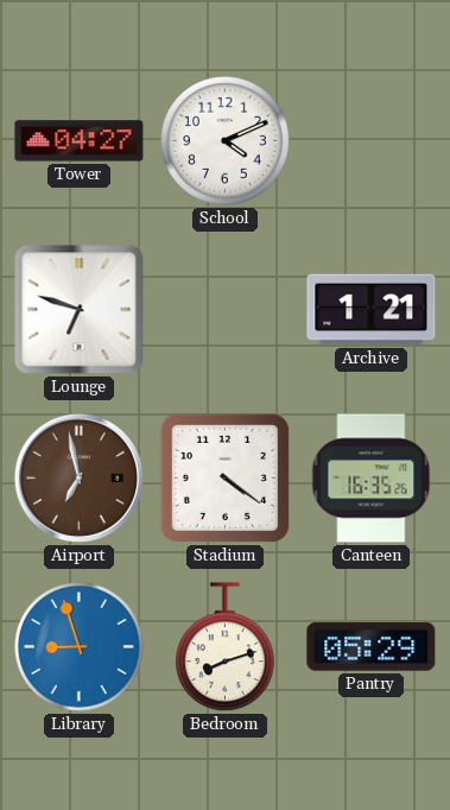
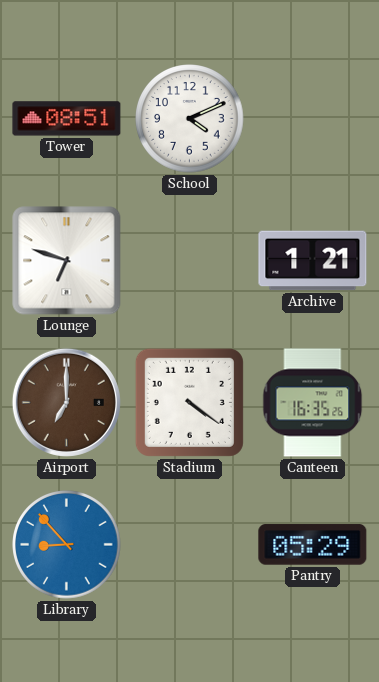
Tower: 04:27 -> 08:51
Airport: 6:58 -> 7:00
Library: 8:57 -> 8:53
Bedroom: 8:12 -> none
